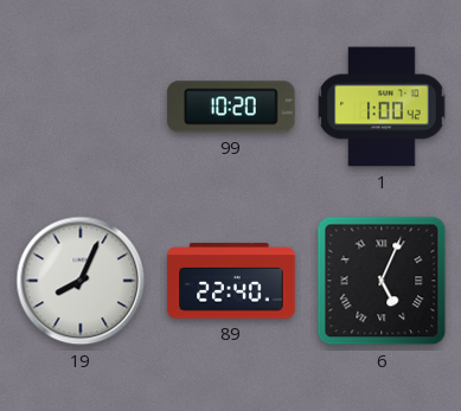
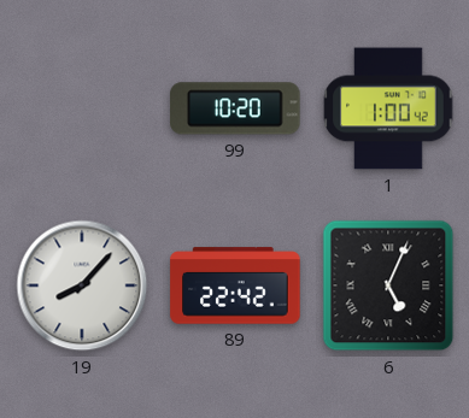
19: 8:04 -> 8:07
89: 22:40 -> 22:42
